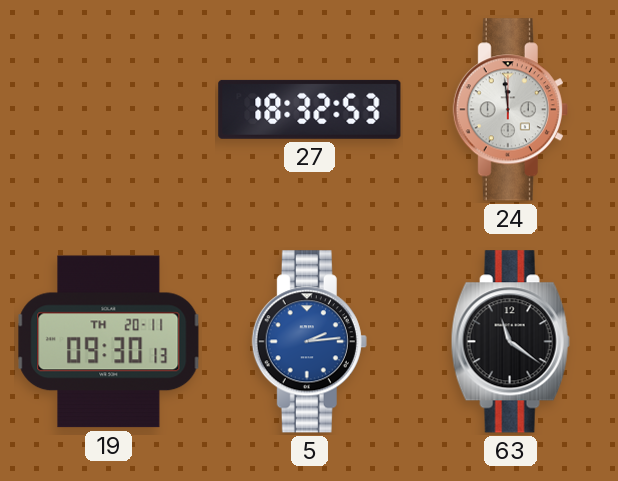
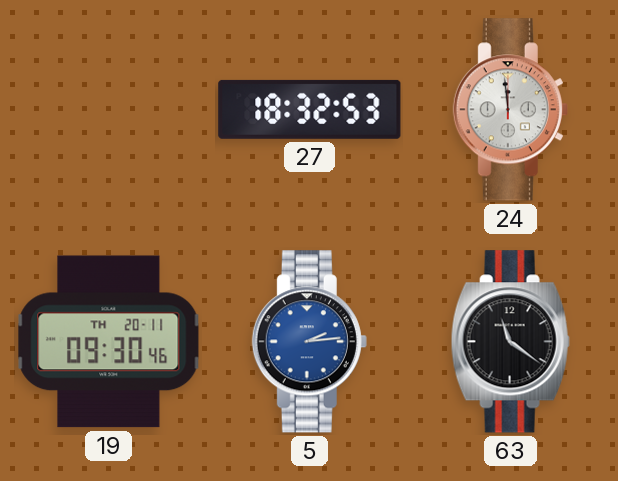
19: 09:30:13 -> 09:30:46
